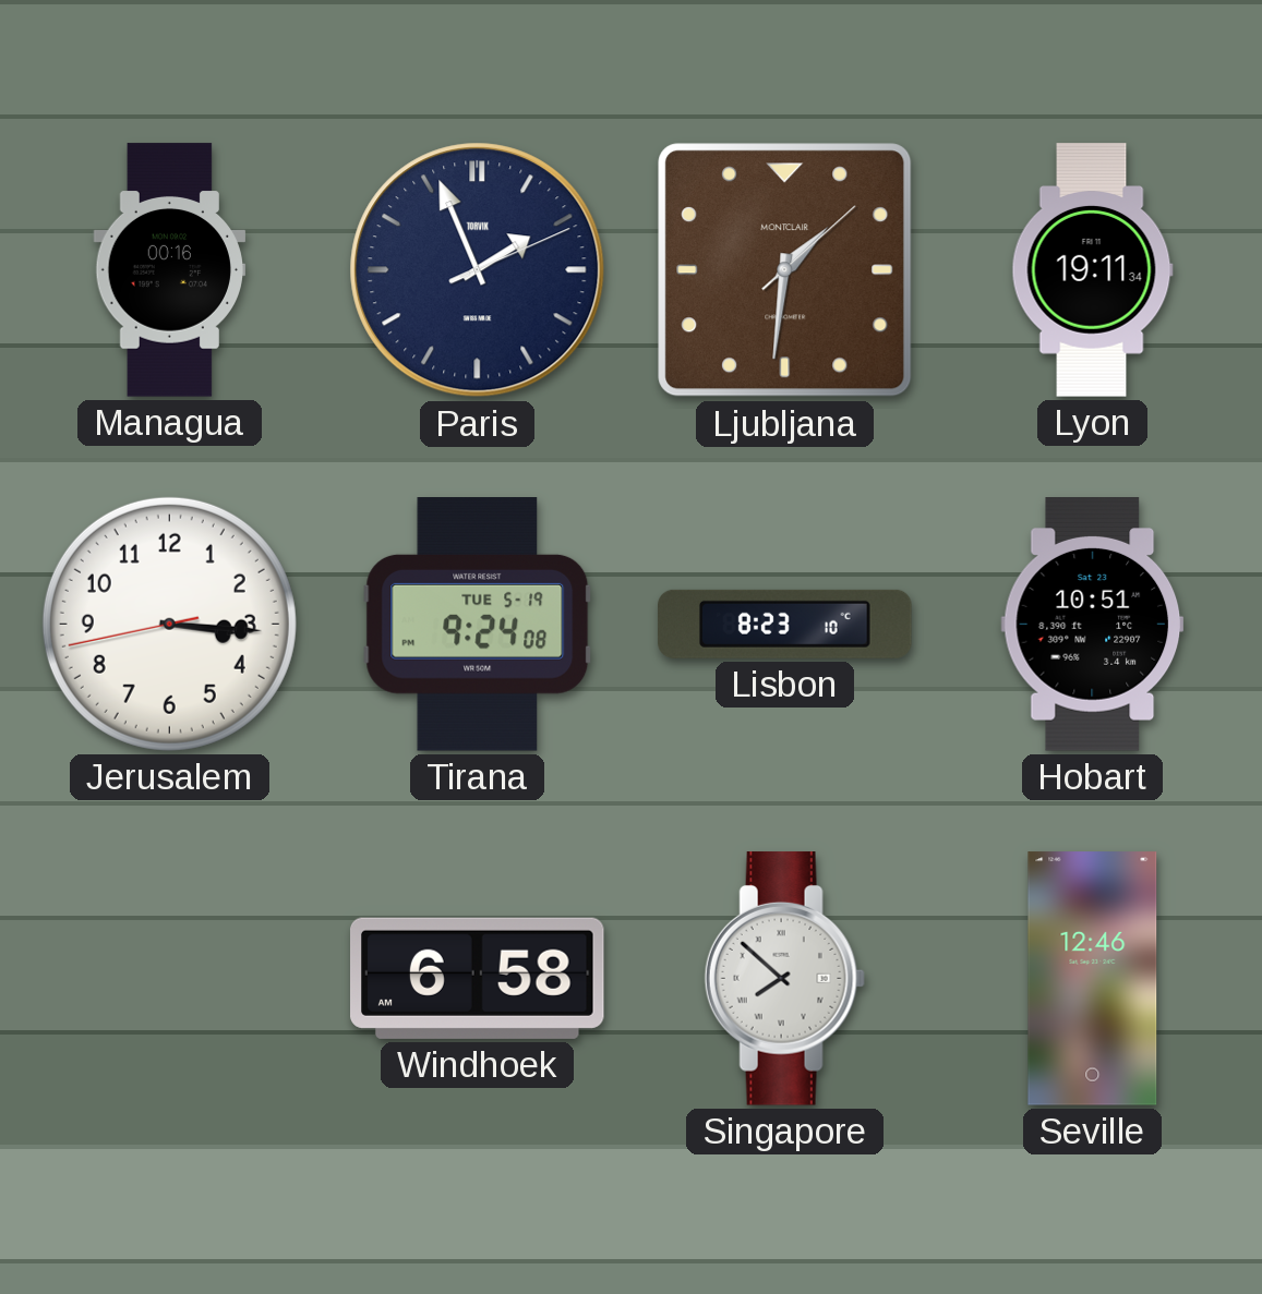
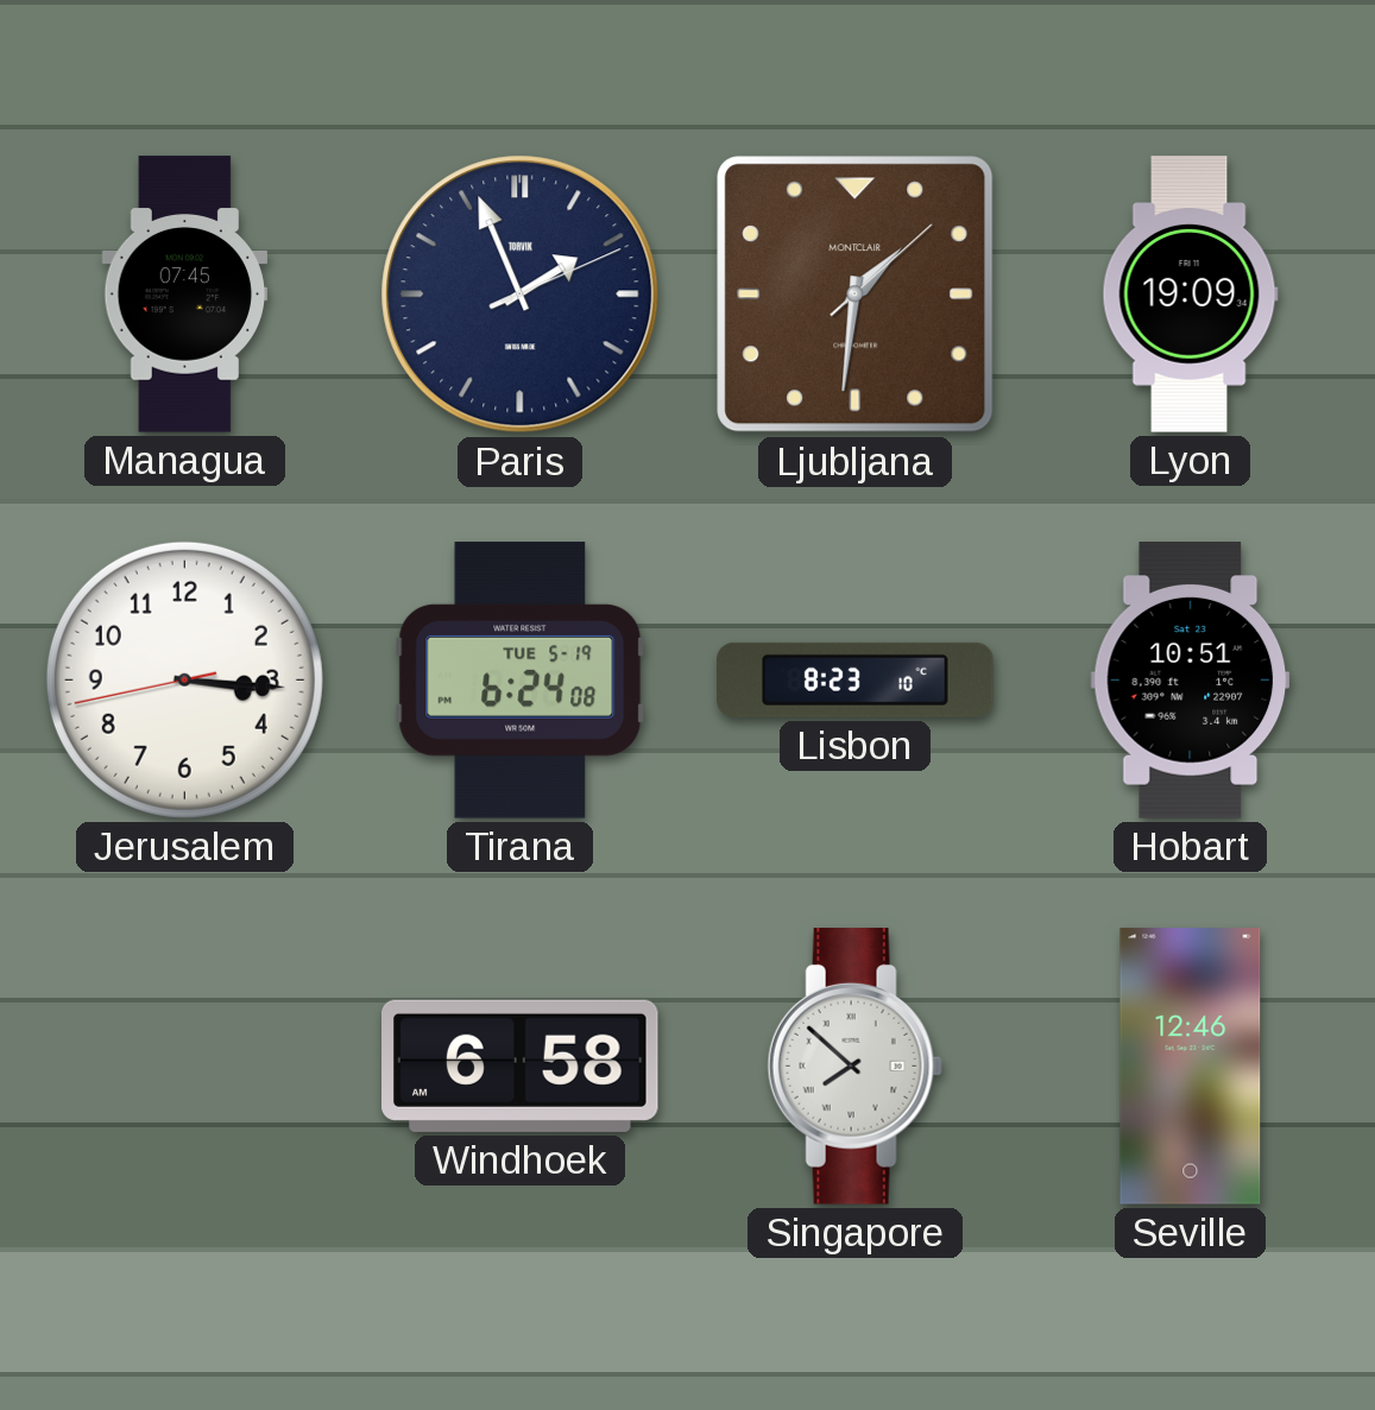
Managua: 00:16 -> 07:45
Lyon: 19:11 -> 19:09
Tirana: 9:24 -> 6:24
